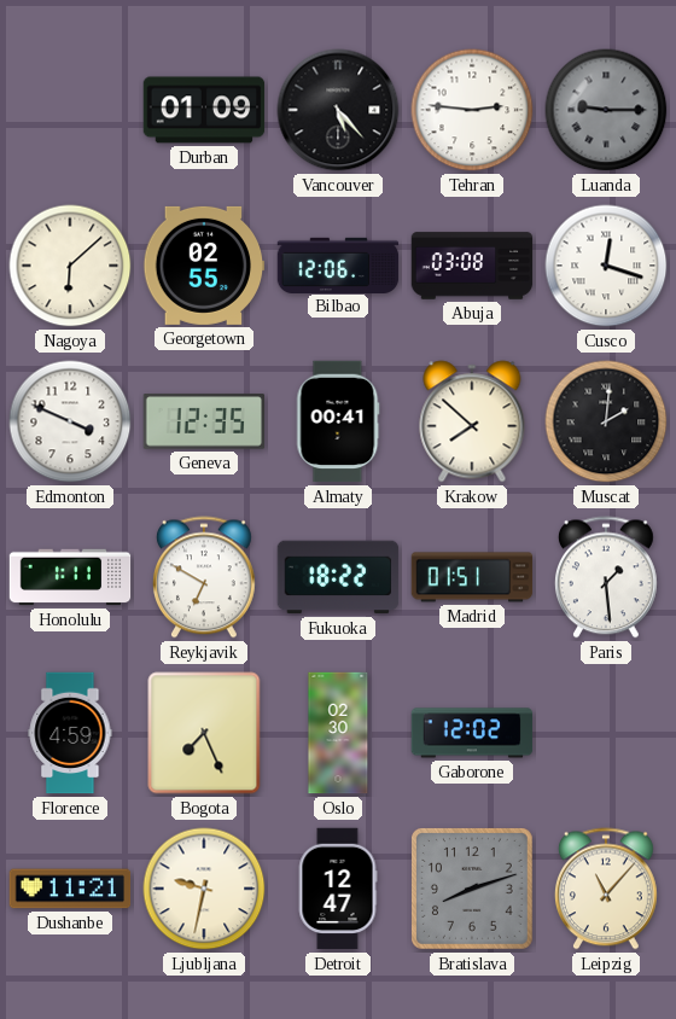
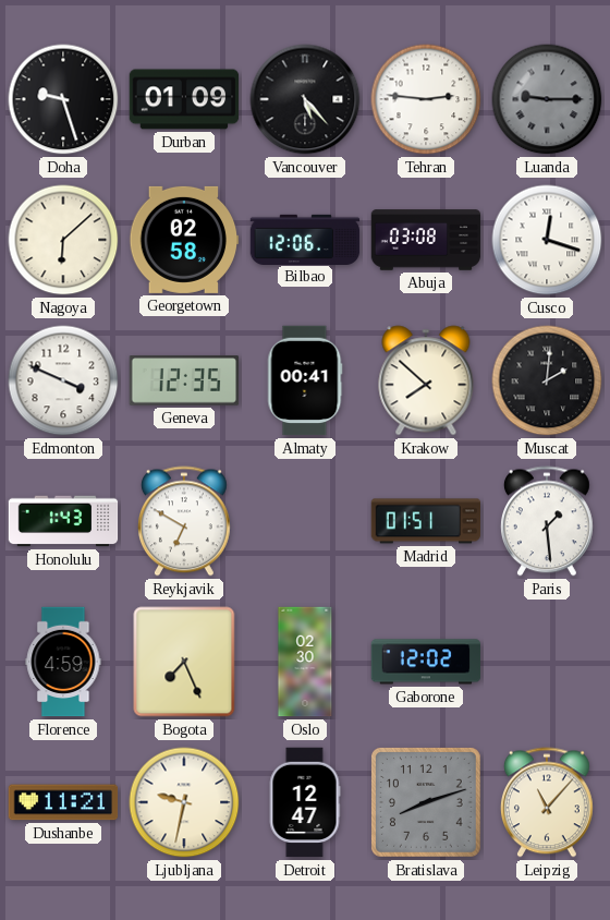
Doha: none -> 9:27
Georgetown: 02:55 -> 02:58
Honolulu: 1:11 -> 1:43
Fukuoka: 18:22 -> none
